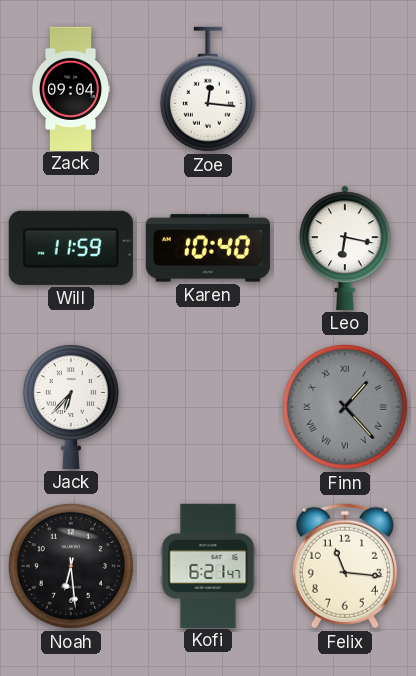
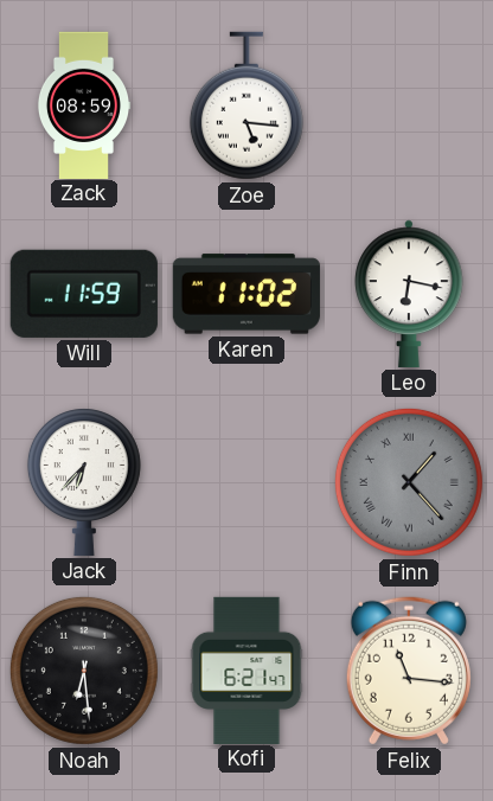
Zack: 09:04 -> 08:59
Zoe: 12:16 -> 5:16
Karen: 10:40 -> 11:02
